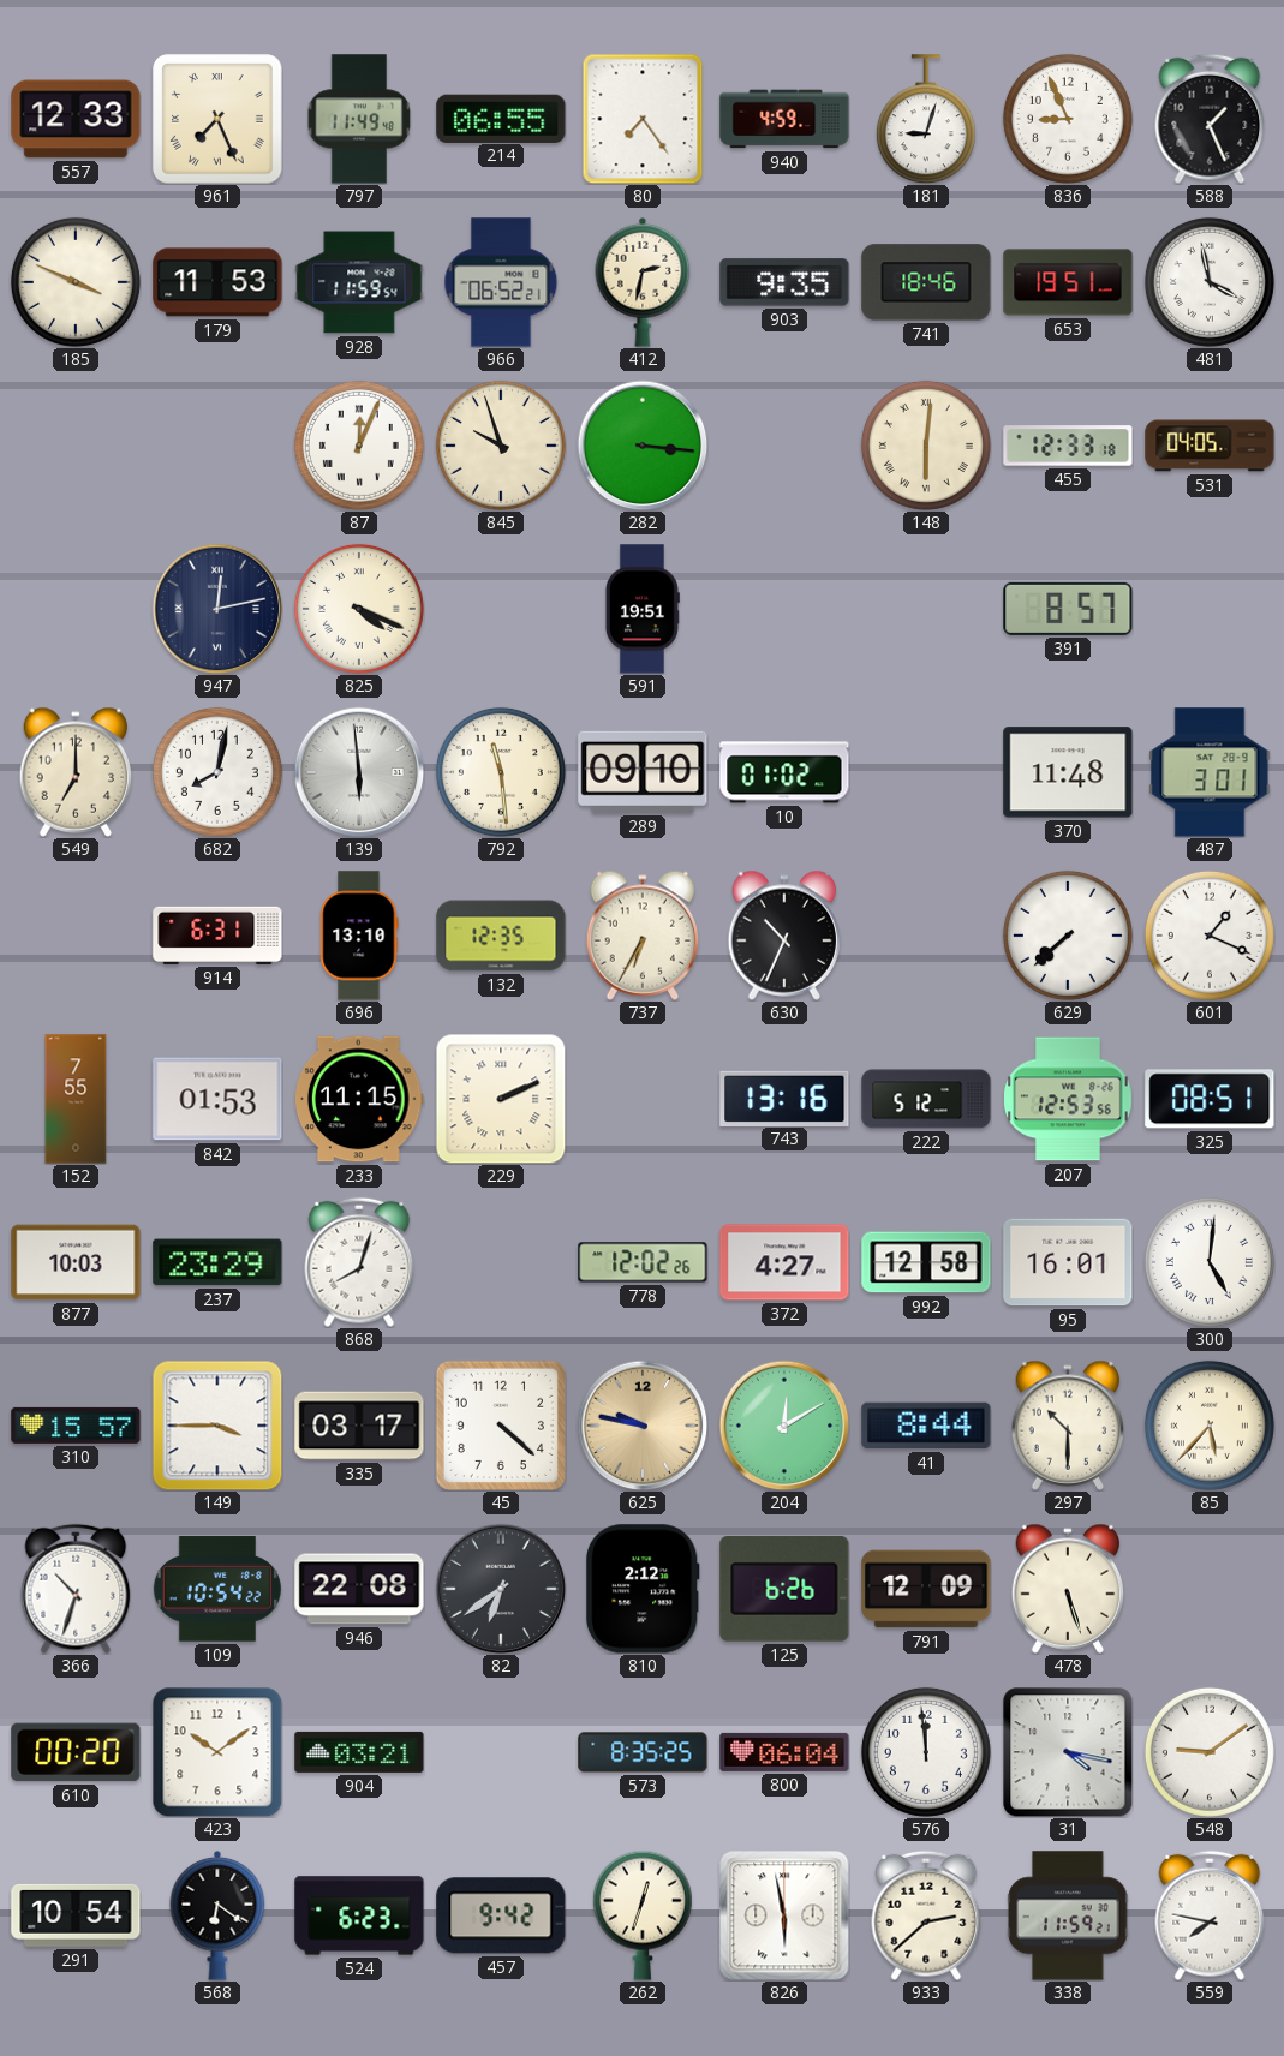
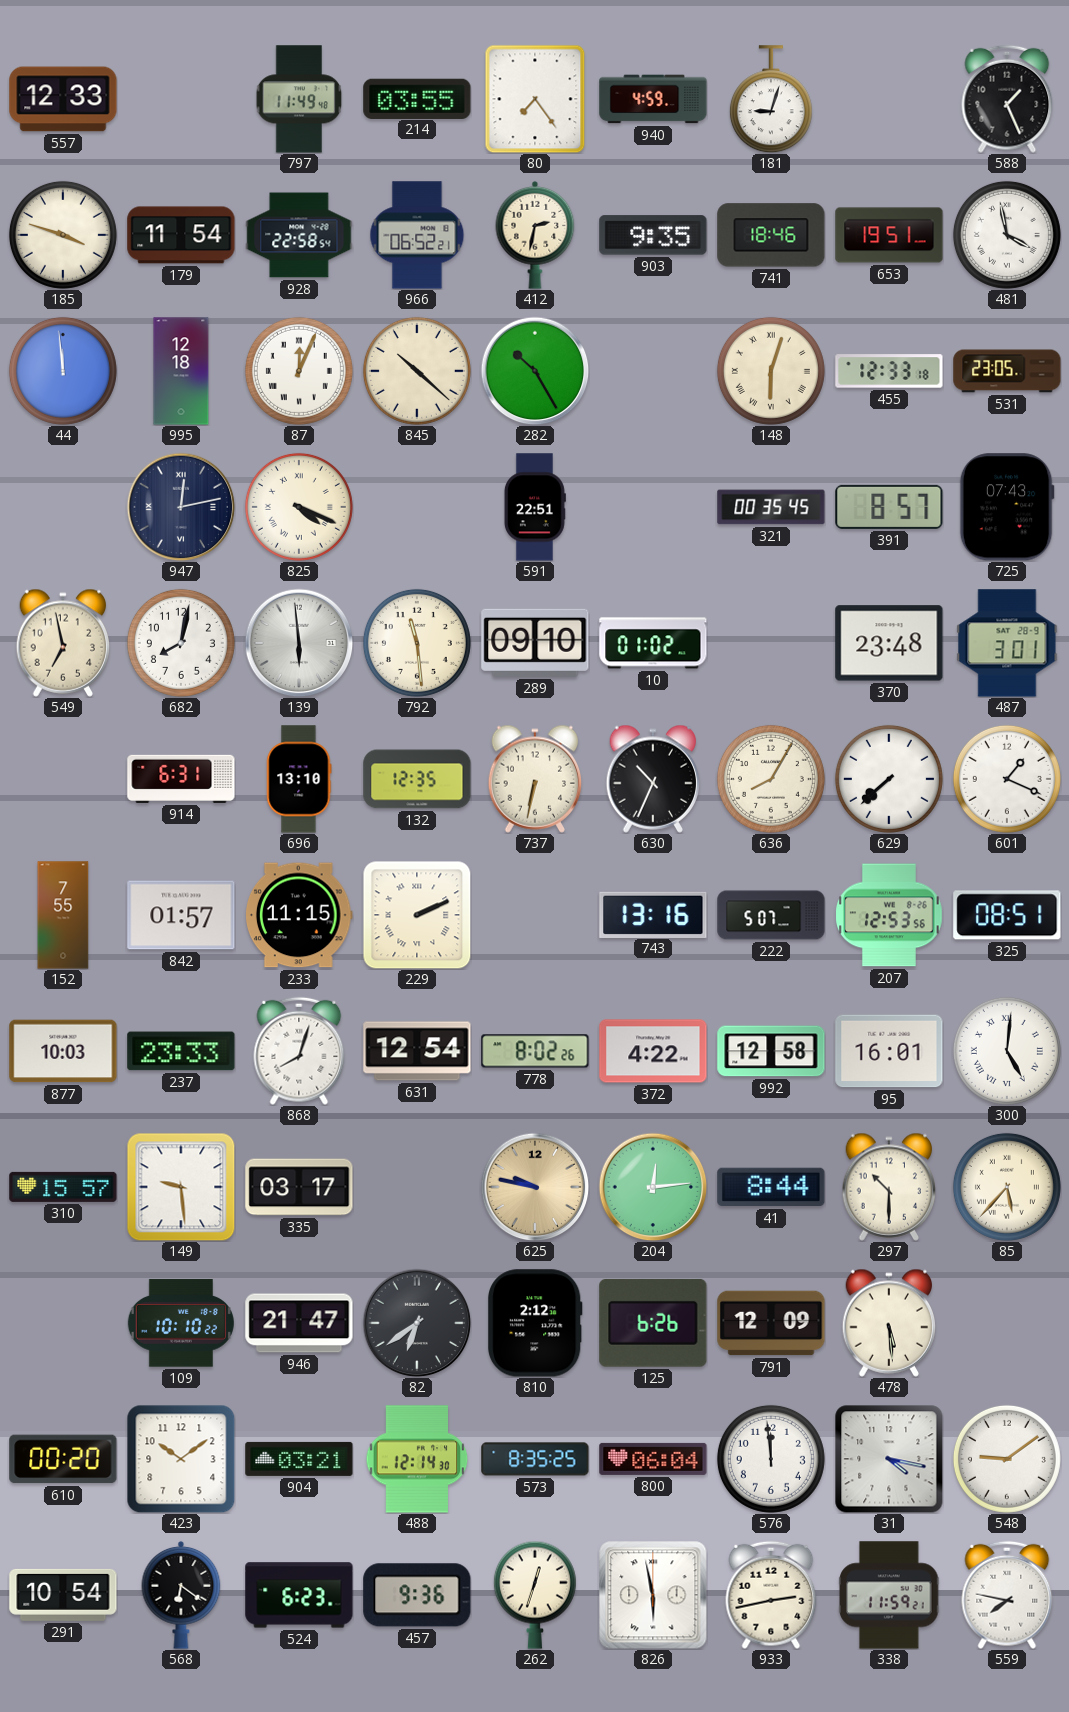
961: 7:26 -> none
214: 06:55 -> 03:55
836: 8:56 -> none
185: 3:49 -> 3:48
179: 11:53 -> 11:54
928: 11:59 -> 22:58
44: none -> 11:59
995: none -> 12:18
845: 9:57 -> 10:22
282: 3:16 -> 10:25
148: 6:01 -> 6:03
531: 04:05 -> 23:05
591: 19:51 -> 22:51
321: none -> 00:35
725: none -> 07:43
549: 7:00 -> 6:58
370: 11:48 -> 23:48
737: 6:35 -> 6:32
636: none -> 8:05
842: 01:53 -> 01:57
222: 5:12 -> 5:07
237: 23:29 -> 23:33
631: none -> 12:54
778: 12:02 -> 8:02
372: 4:27 -> 4:22
149: 3:45 -> 9:29
45: 4:22 -> none
204: 12:10 -> 12:14
366: 10:33 -> none
109: 10:54 -> 10:10
946: 22:08 -> 21:47
478: 5:27 -> 5:29
488: none -> 12:14
457: 9:42 -> 9:36
933: 2:38 -> 2:43
